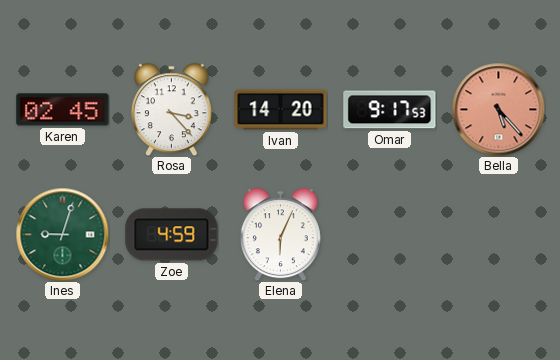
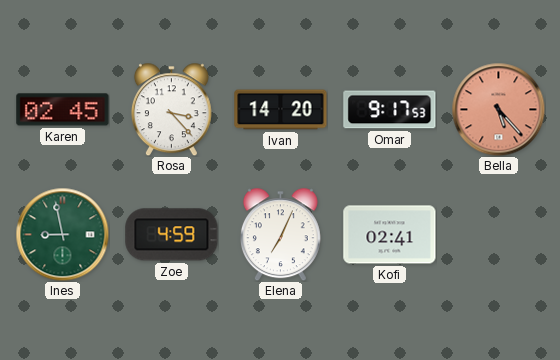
Ines: 9:03 -> 8:58
Elena: 6:04 -> 7:04
Kofi: none -> 02:41
